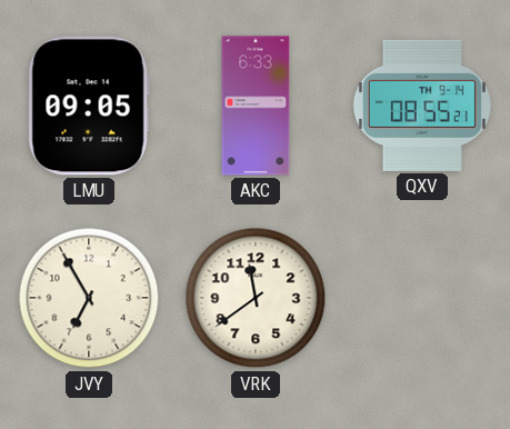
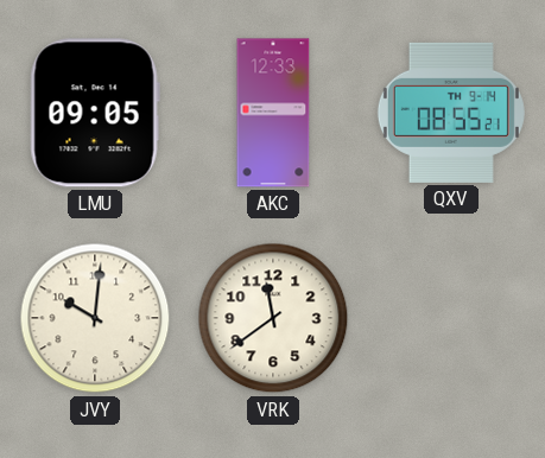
AKC: 6:33 -> 12:33
JVY: 6:55 -> 10:01
